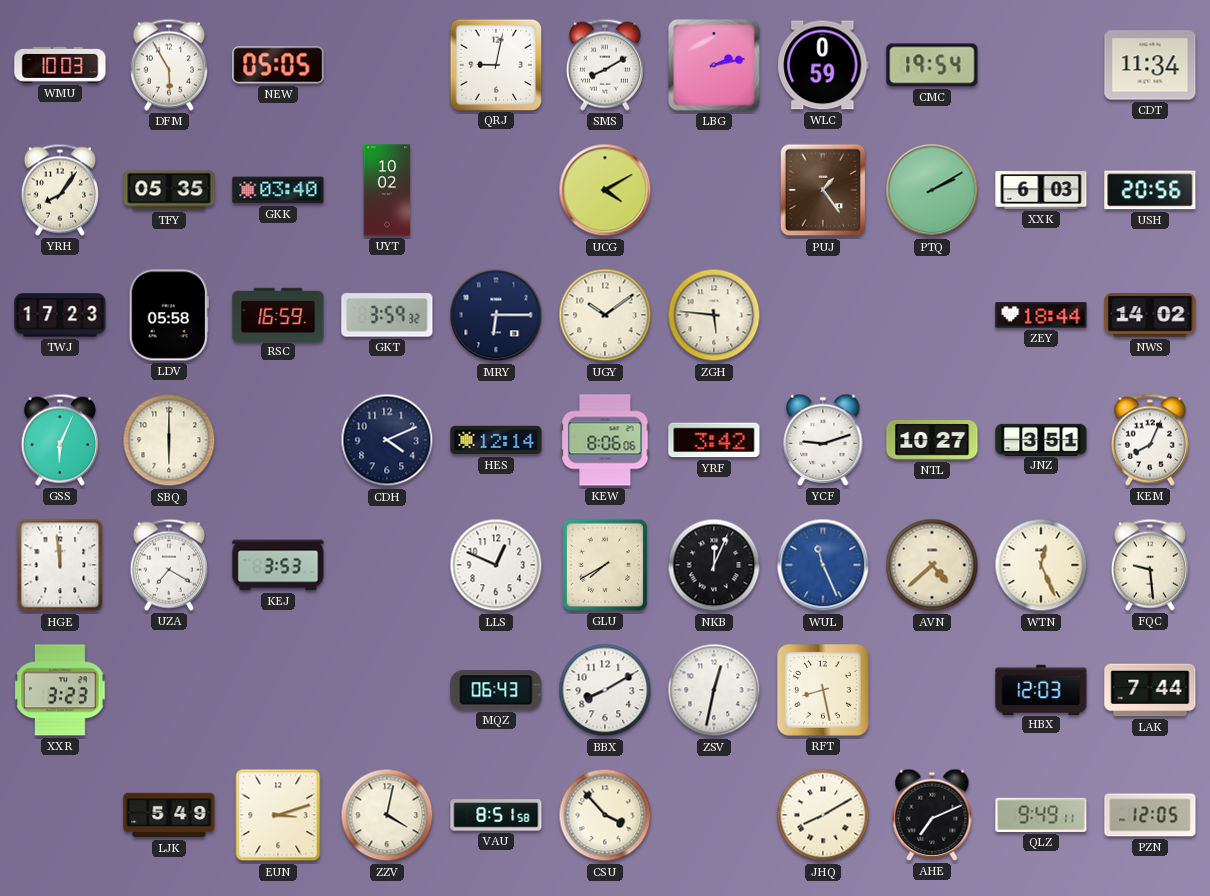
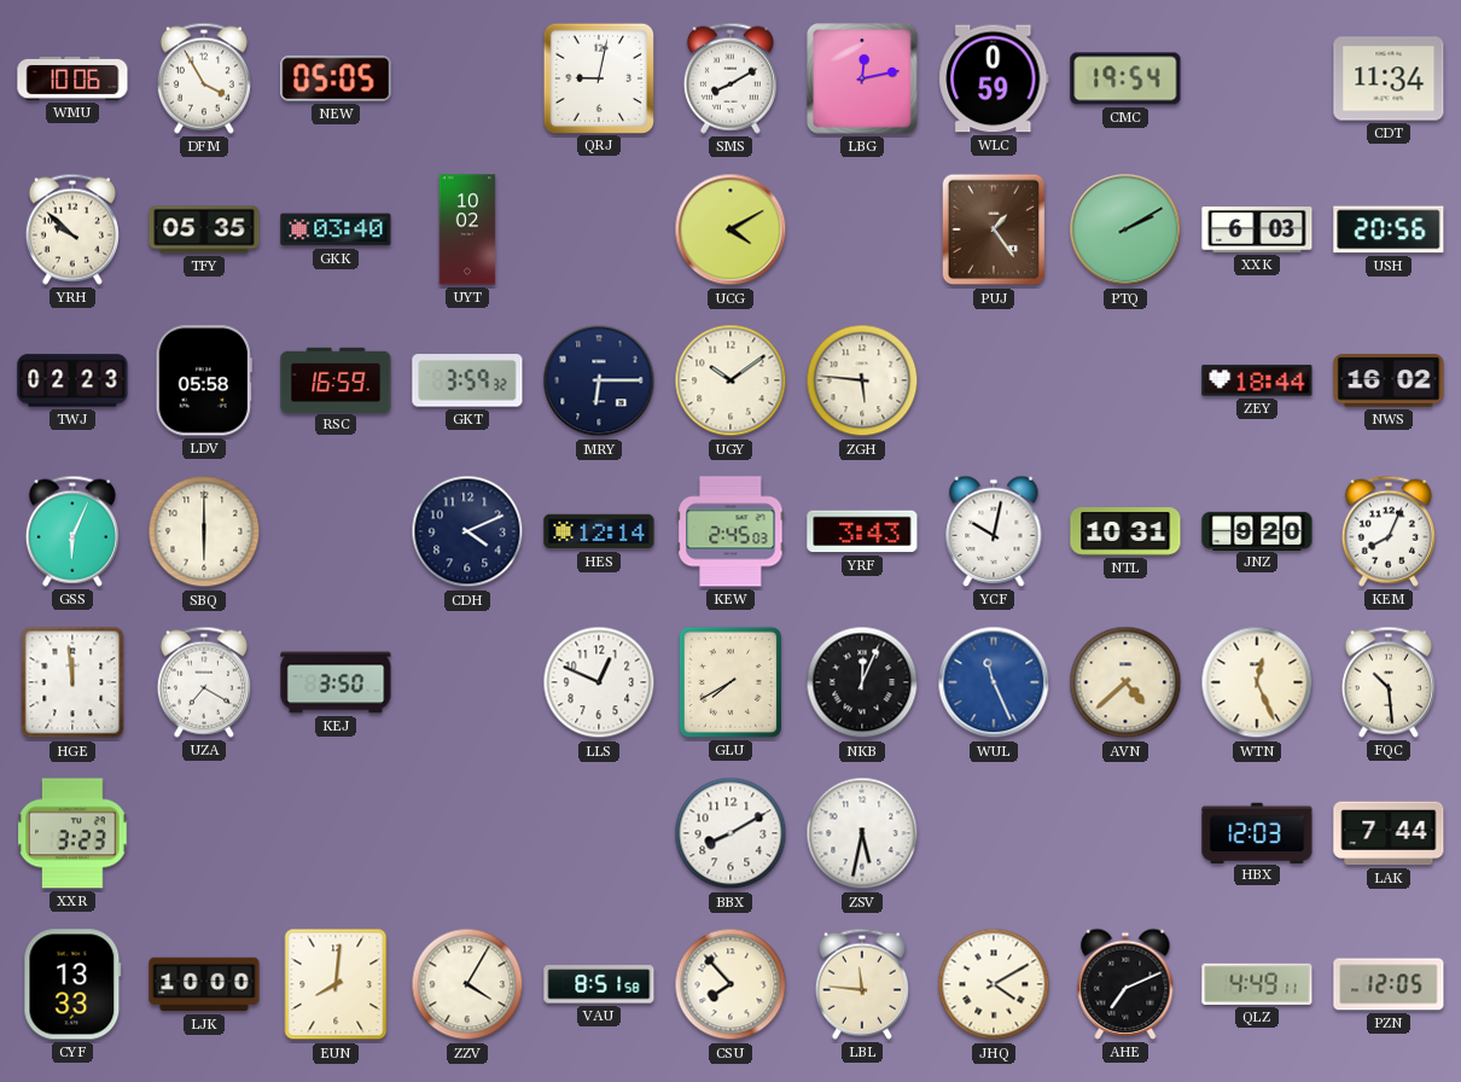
WMU: 10:03 -> 10:06
DFM: 5:55 -> 3:55
LBG: 2:13 -> 12:13
YRH: 8:06 -> 9:52
TWJ: 17:23 -> 02:23
NWS: 14:02 -> 16:02
KEW: 8:06 -> 2:45
YRF: 3:42 -> 3:43
YCF: 9:12 -> 10:02
NTL: 10:27 -> 10:31
JNZ: 3:51 -> 9:20
KEJ: 3:53 -> 3:50
FQC: 9:29 -> 10:29
MQZ: 06:43 -> none
ZSV: 12:32 -> 5:32
RFT: 8:28 -> none
CYF: none -> 13:33
LJK: 5:49 -> 10:00
EUN: 3:12 -> 8:01
ZZV: 4:02 -> 4:05
CSU: 3:53 -> 7:53
LBL: none -> 11:46
JHQ: 8:10 -> 4:10
QLZ: 9:49 -> 4:49
